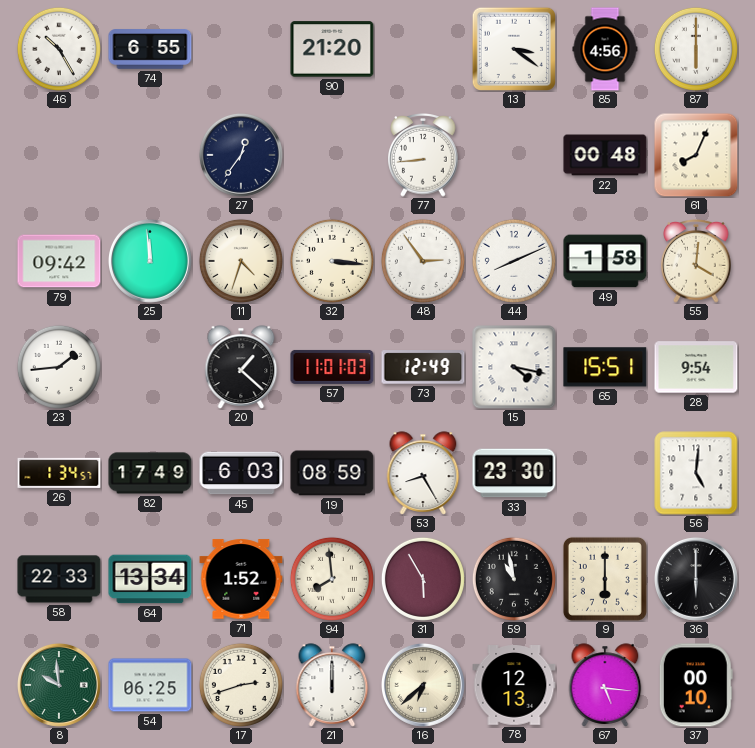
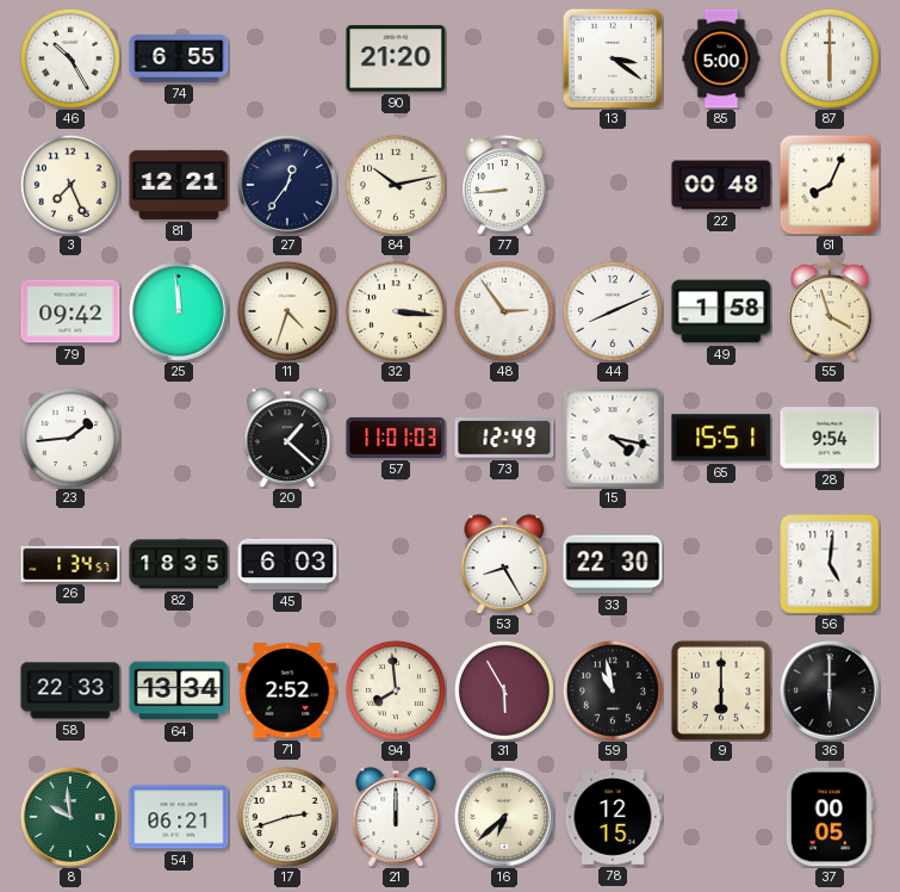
85: 4:56 -> 5:00
3: none -> 7:26
81: none -> 12:21
84: none -> 10:13
55: 4:01 -> 3:57
82: 17:49 -> 18:35
19: 08:59 -> none
33: 23:30 -> 22:30
71: 1:52 -> 2:52
54: 06:25 -> 06:21
78: 12:13 -> 12:15
67: 5:16 -> none
37: 00:10 -> 00:05
